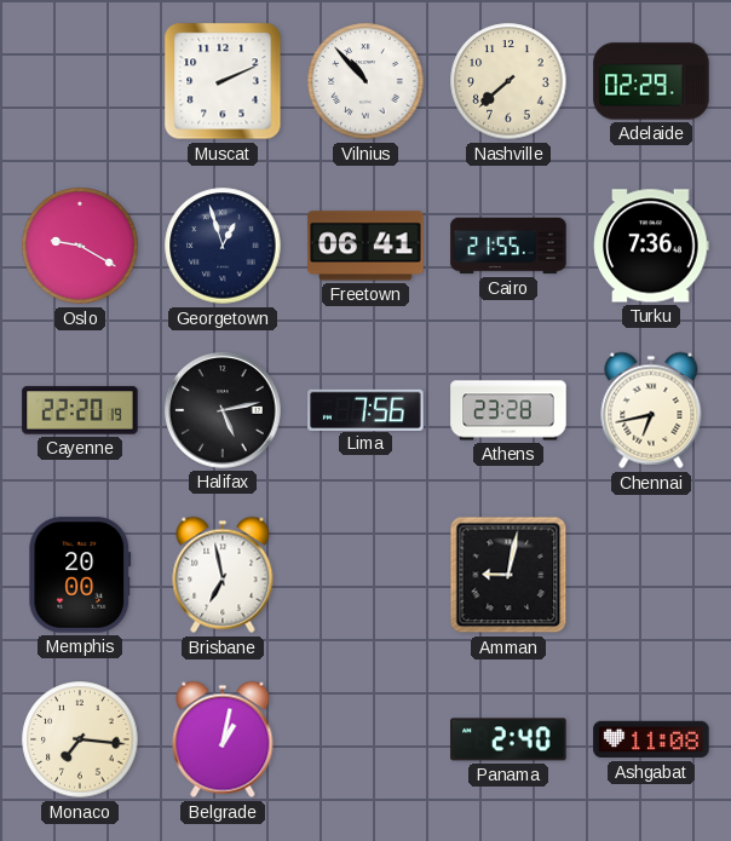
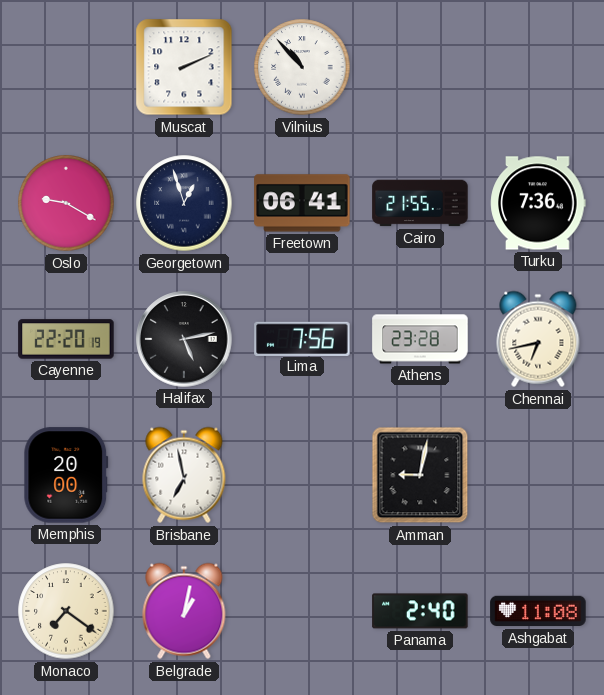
Nashville: 7:38 -> none
Adelaide: 02:29 -> none
Monaco: 7:16 -> 7:21
